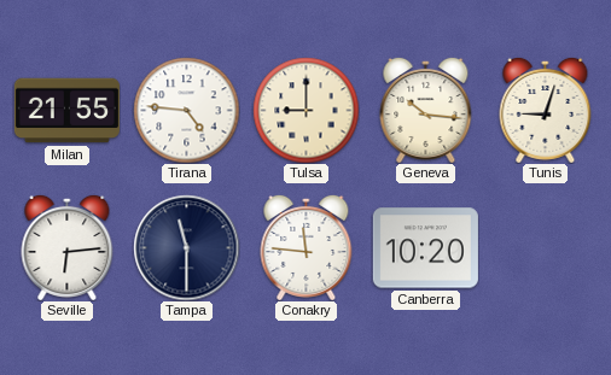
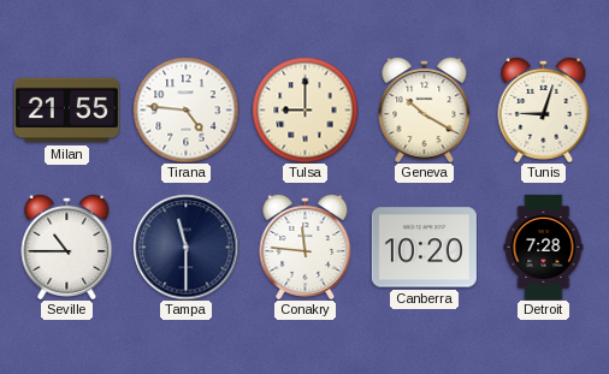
Geneva: 10:16 -> 10:20
Seville: 6:14 -> 10:45
Detroit: none -> 7:28
